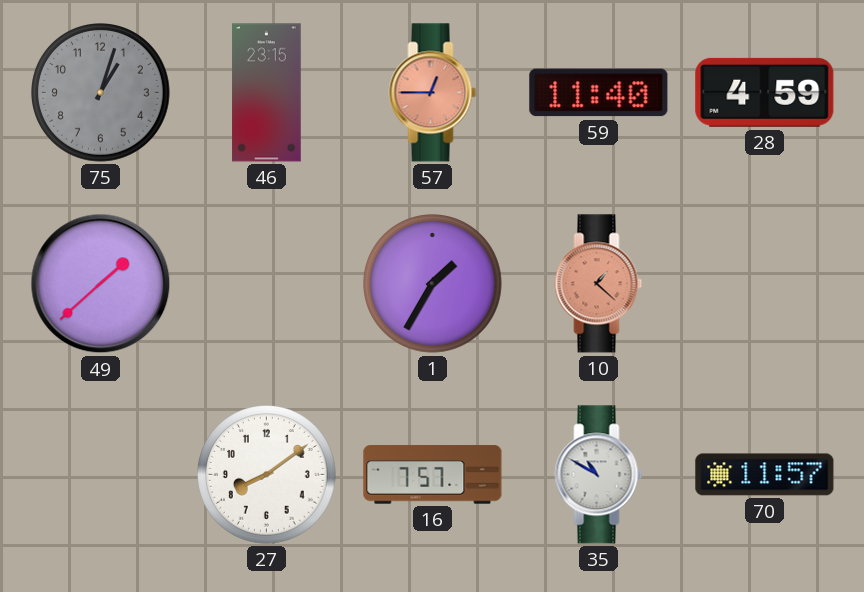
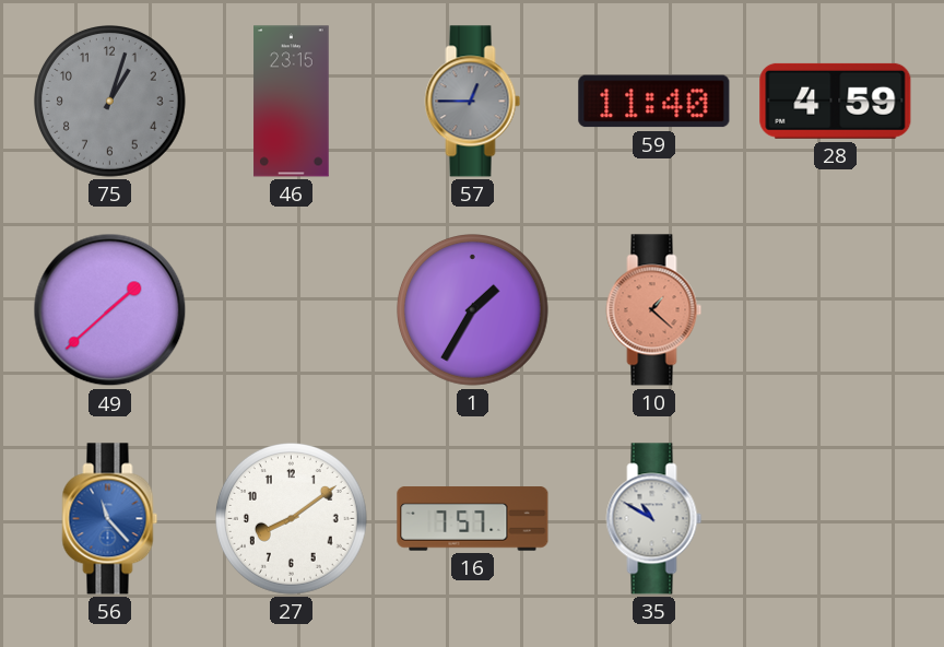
57 dial: salmon -> grey
56: none -> 11:23
70: 11:57 -> none
